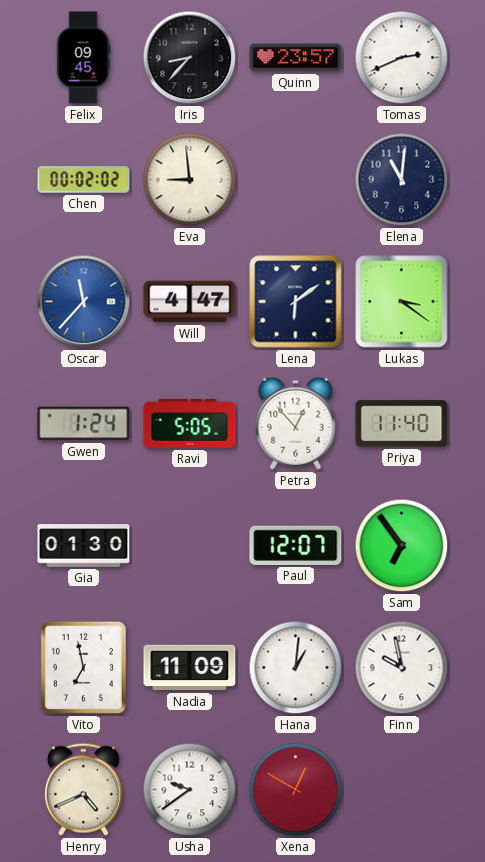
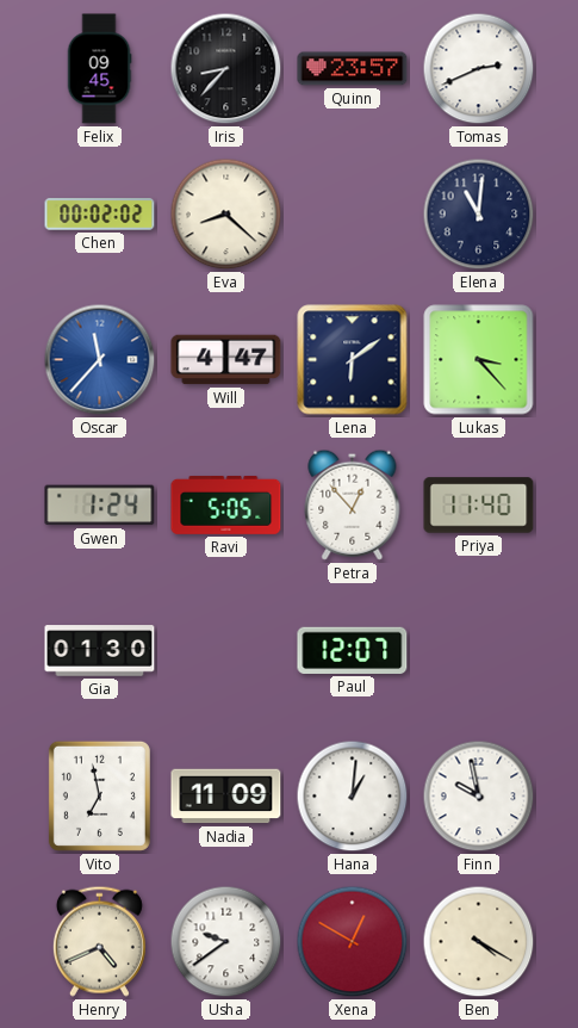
Eva: 8:59 -> 8:22
Lukas: 3:21 -> 3:23
Sam: 6:54 -> none
Ben: none -> 4:20
